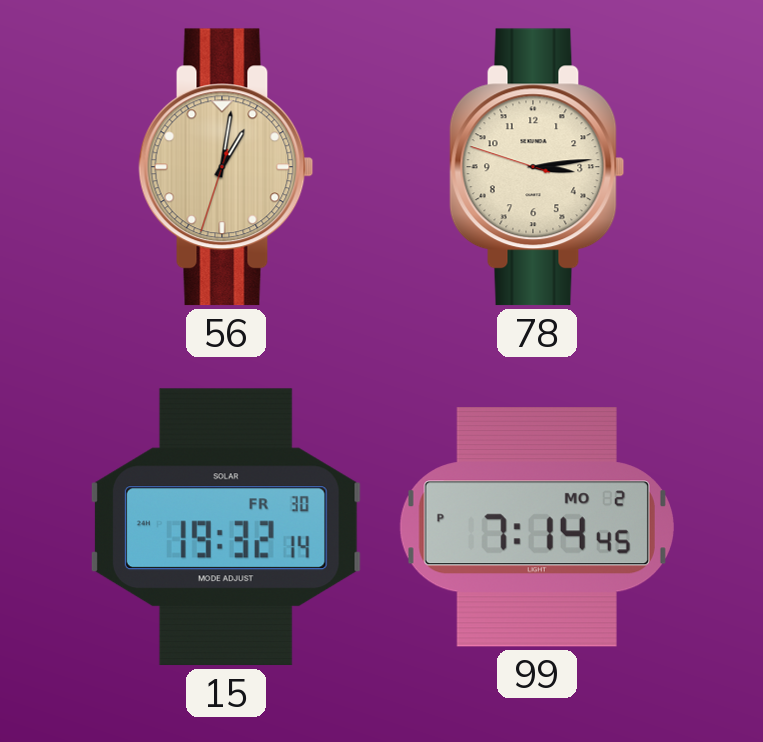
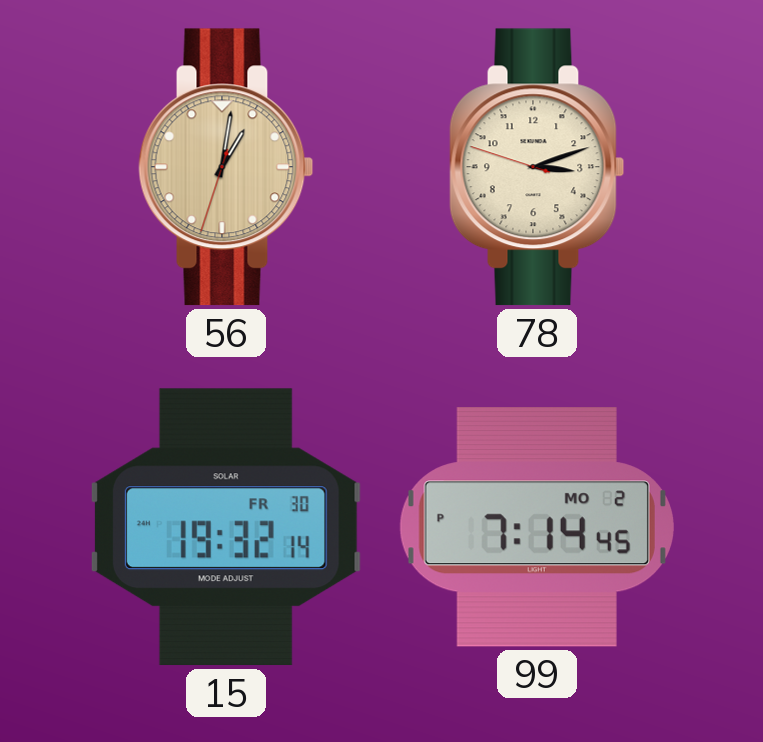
78: 3:13 -> 3:11
